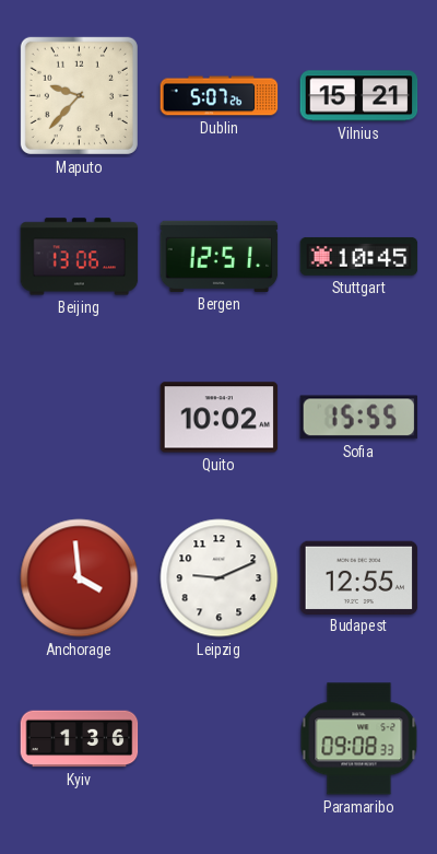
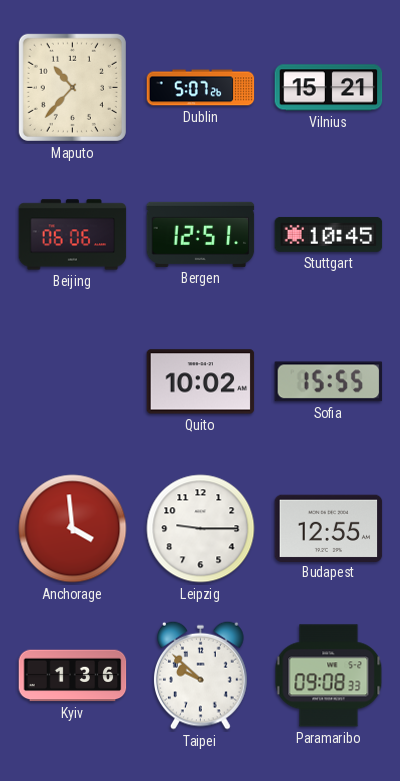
Maputo: 9:37 -> 10:37
Beijing: 13:06 -> 06:06
Leipzig: 9:11 -> 9:15
Taipei: none -> 9:52
